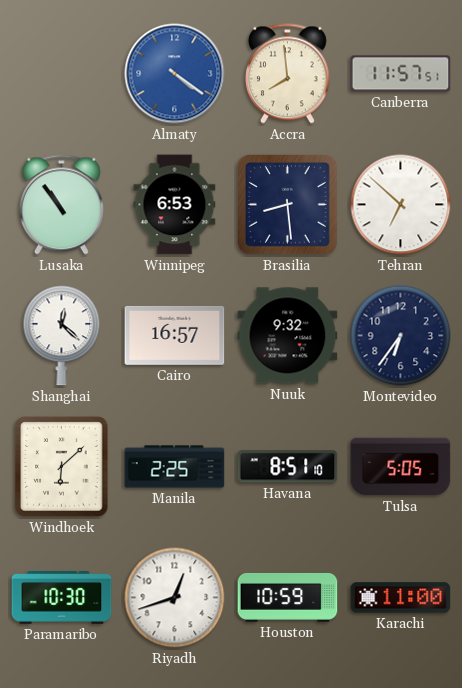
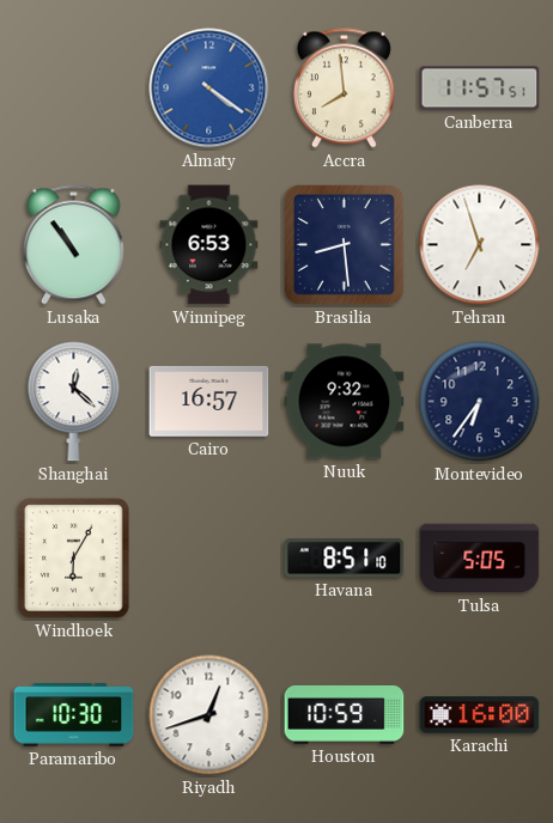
Tehran: 6:52 -> 6:57
Windhoek: 6:08 -> 6:05
Manila: 2:25 -> none
Karachi: 11:00 -> 16:00
